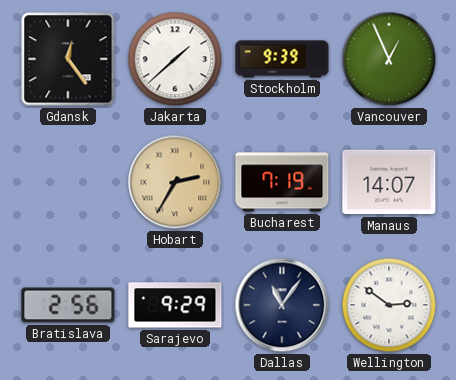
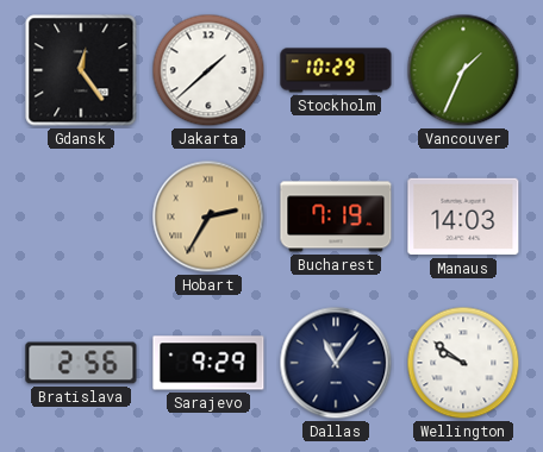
Stockholm: 9:39 -> 10:29
Vancouver: 12:56 -> 1:34
Manaus: 14:07 -> 14:03
Wellington: 2:51 -> 9:51
